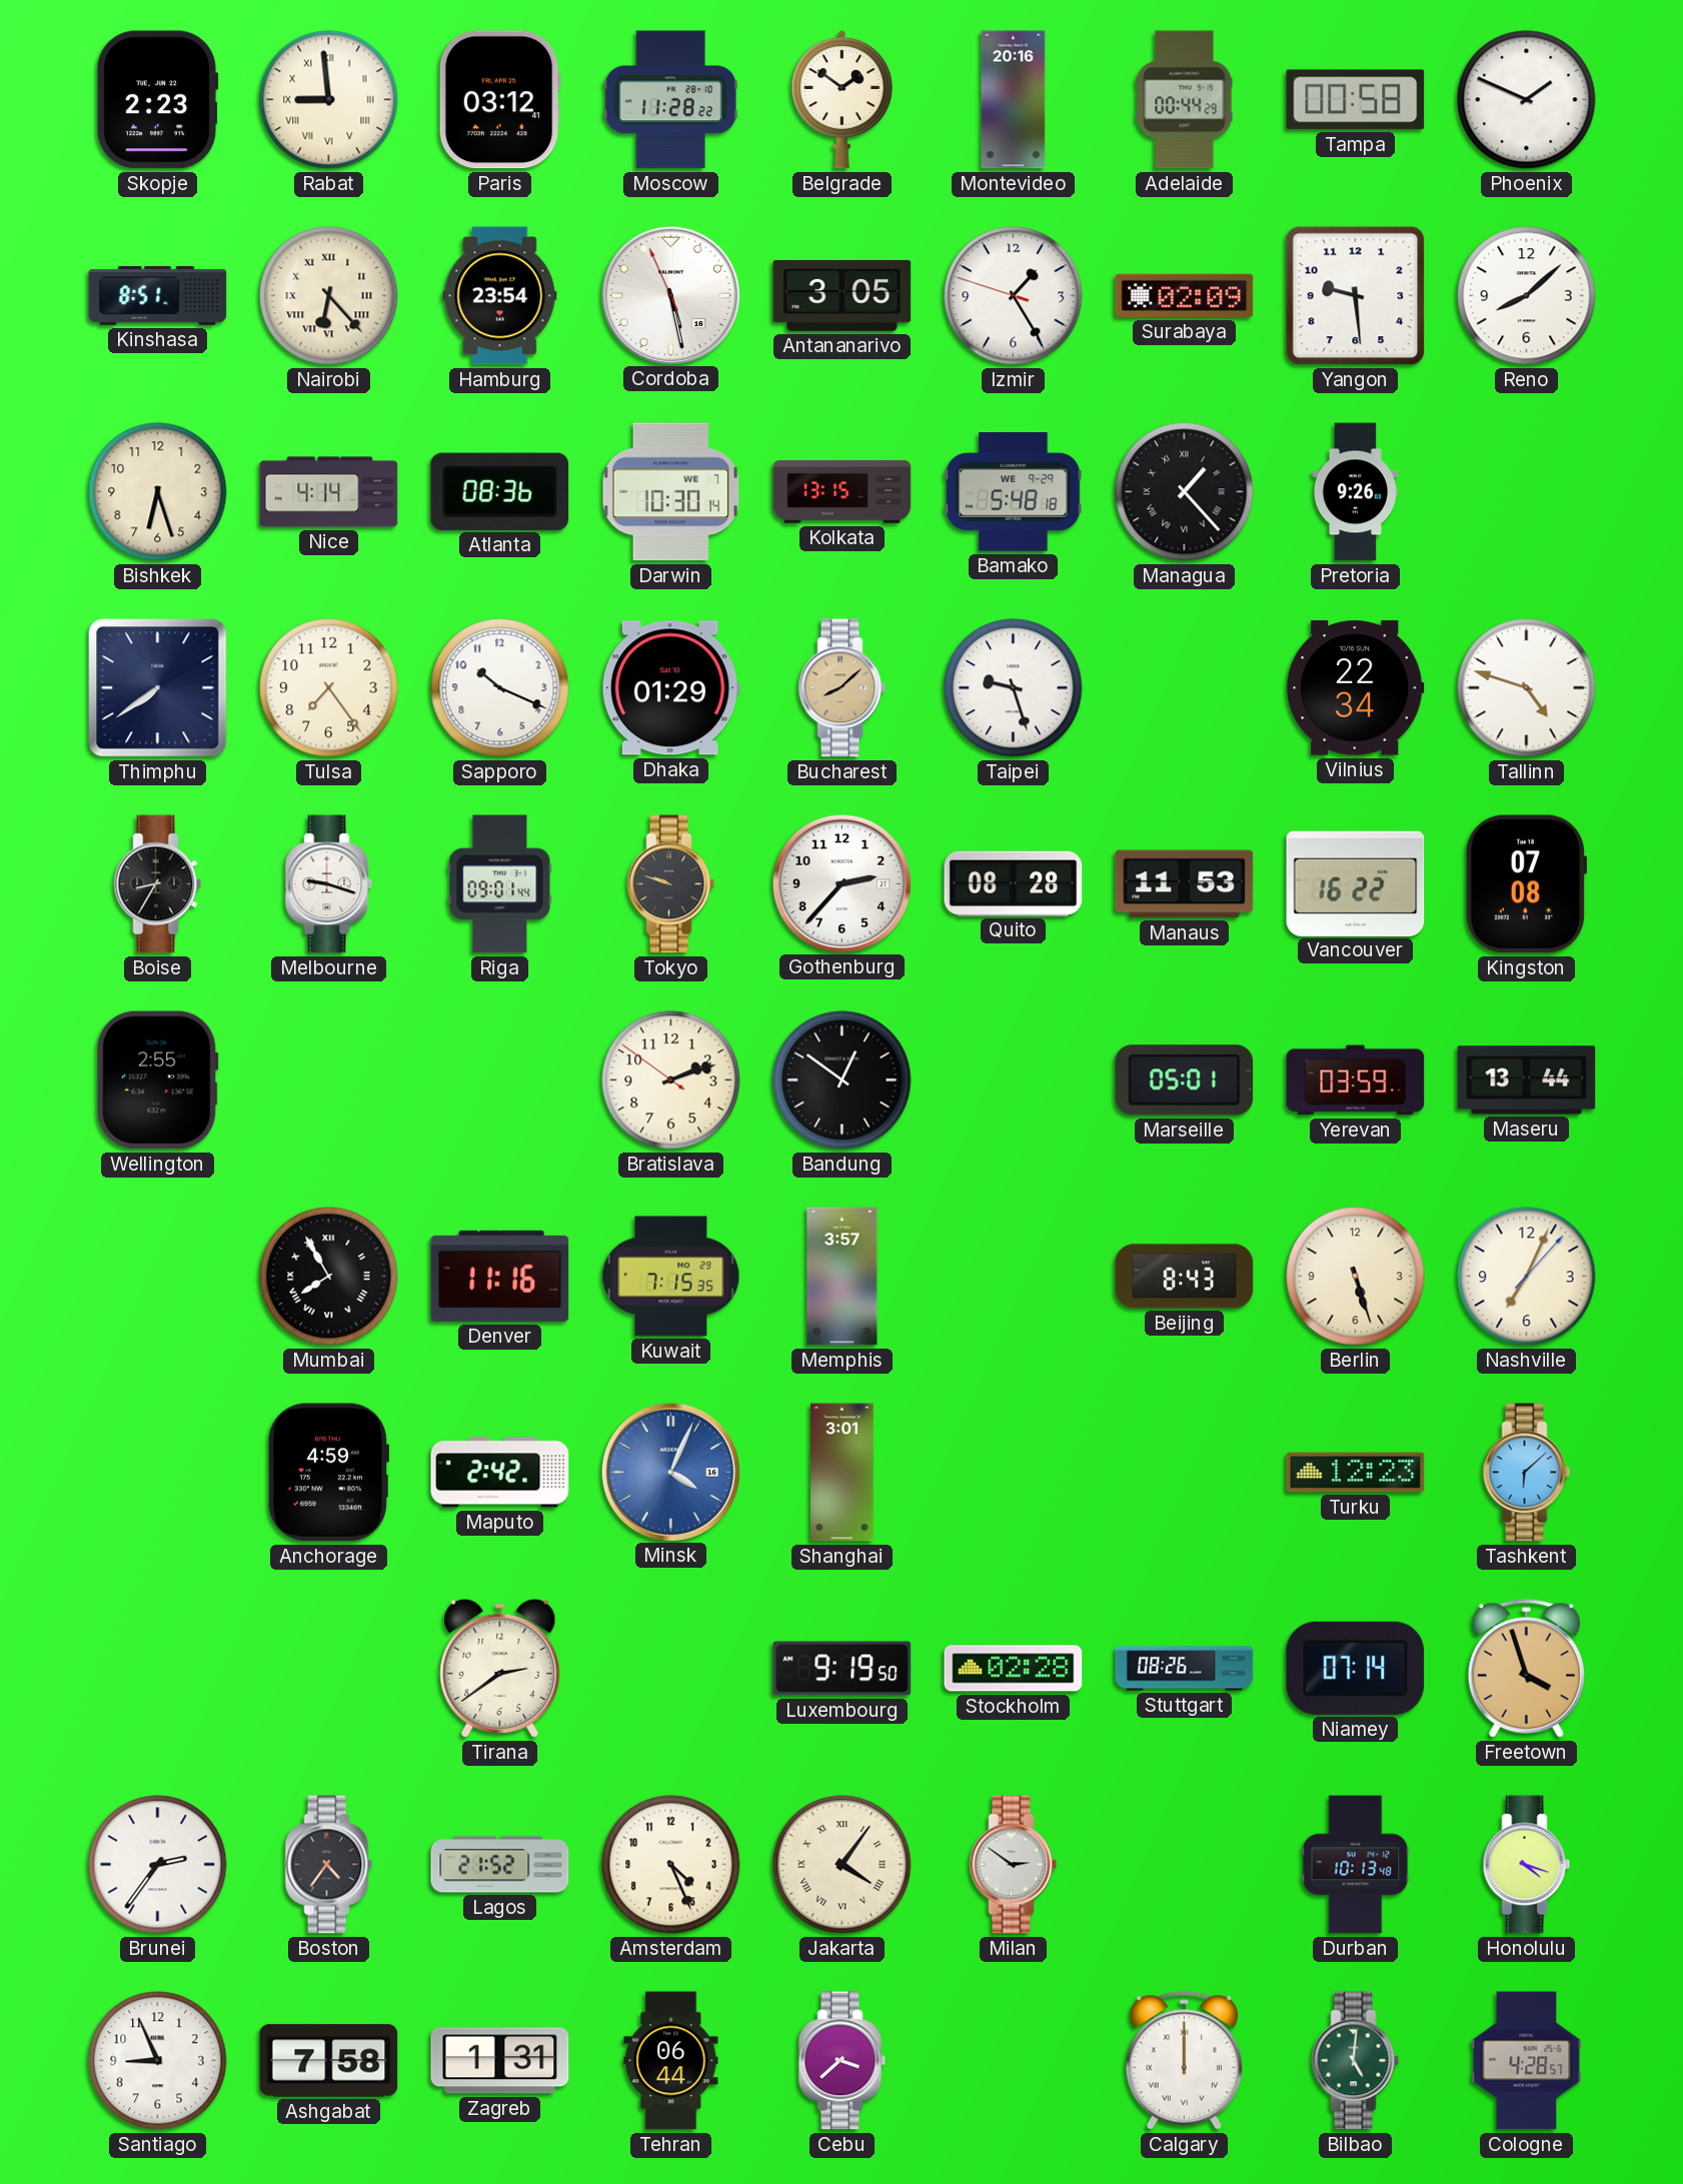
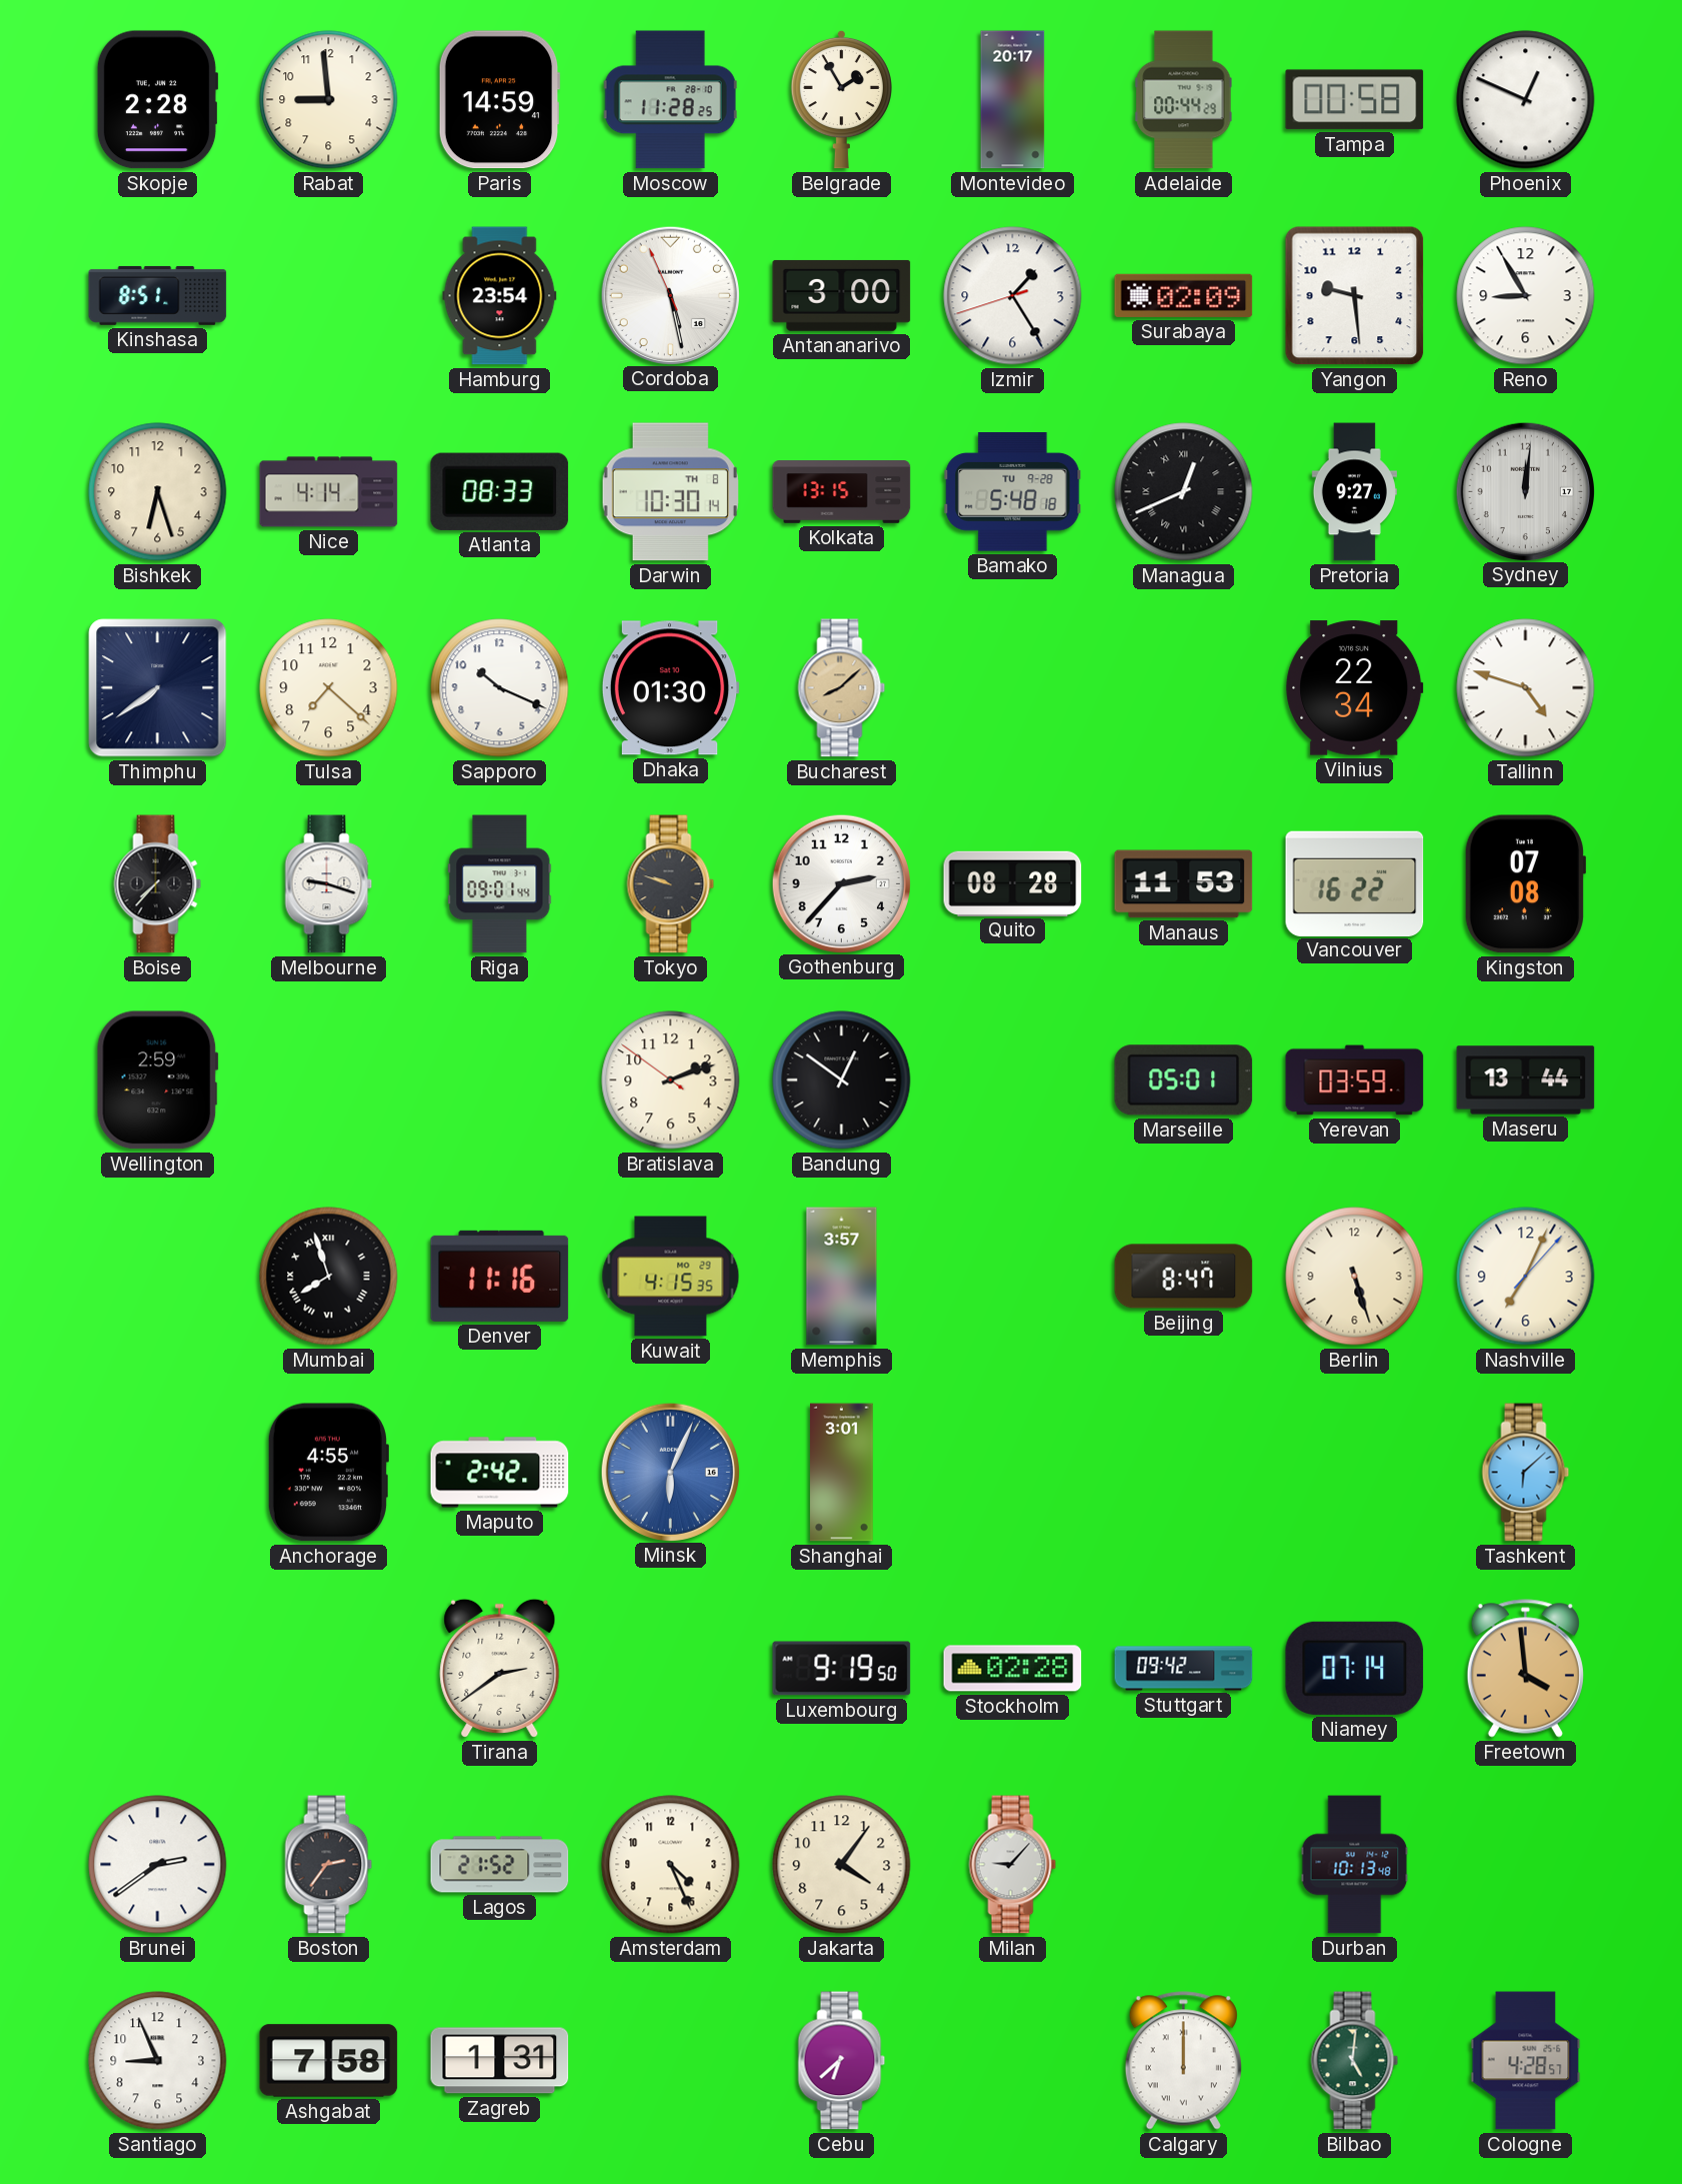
Skopje: 2:23 -> 2:28
Rabat numerals: Roman -> Arabic
Paris: 03:12 -> 14:59
Moscow: 11:28:22 -> 11:28:25
Belgrade: 1:51 -> 1:55
Montevideo: 20:16 -> 20:17
Phoenix: 1:49 -> 12:49
Nairobi: 6:23 -> none
Antananarivo: 3:05 -> 3:00
Izmir: 1:24:48 -> 1:24:42
Reno: 8:08 -> 8:55
Atlanta: 08:36 -> 08:33
Darwin date: WE 7 -> TH 8
Bamako date: WE 9-29 -> TU 9-28
Managua: 1:23 -> 12:41
Pretoria: 9:26 -> 9:27
Sydney: none -> 12:01
Tulsa: 7:24 -> 7:22
Dhaka: 01:29 -> 01:30
Taipei: 9:27 -> none
Boise: 8:35 -> 7:37
Wellington: 2:55 -> 2:59
Mumbai: 7:55 -> 7:57
Kuwait: 7:15 -> 4:15
Beijing: 8:43 -> 8:47
Anchorage: 4:59 -> 4:55
Minsk: 4:04 -> 6:04
Turku: 12:23 -> none
Stuttgart: 08:26 -> 09:42
Freetown: 3:57 -> 3:59
Brunei: 2:36 -> 2:39
Boston: 4:36 -> 2:36
Jakarta numerals: Roman -> Arabic
Milan: 2:51 -> 9:07
Honolulu: 4:18 -> none
Tehran: 06:44 -> none
Cebu: 3:38 -> 6:38
